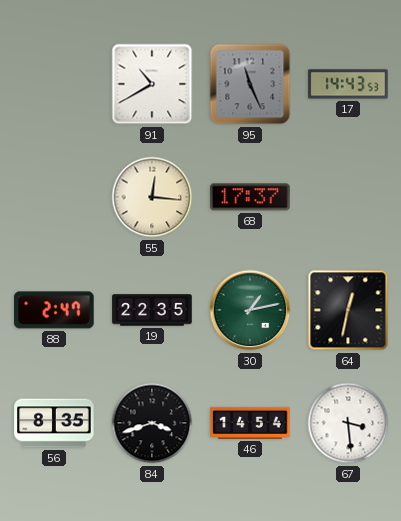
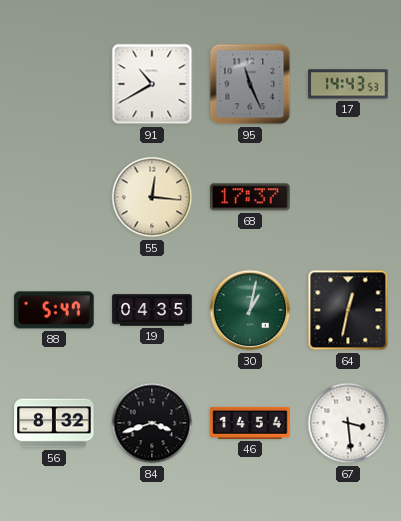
88: 2:47 -> 5:47
19: 22:35 -> 04:35
30: 1:13 -> 1:02
56: 8:35 -> 8:32
